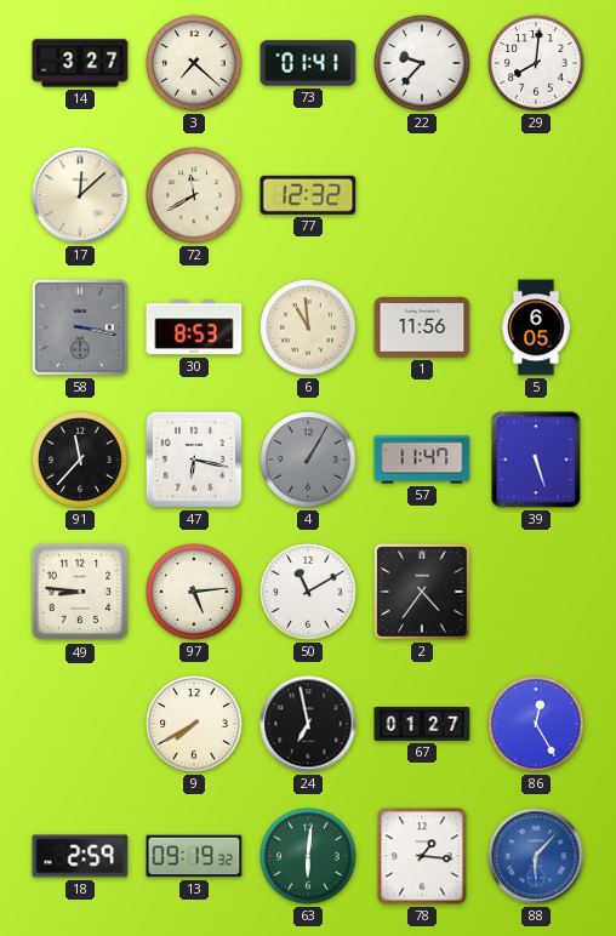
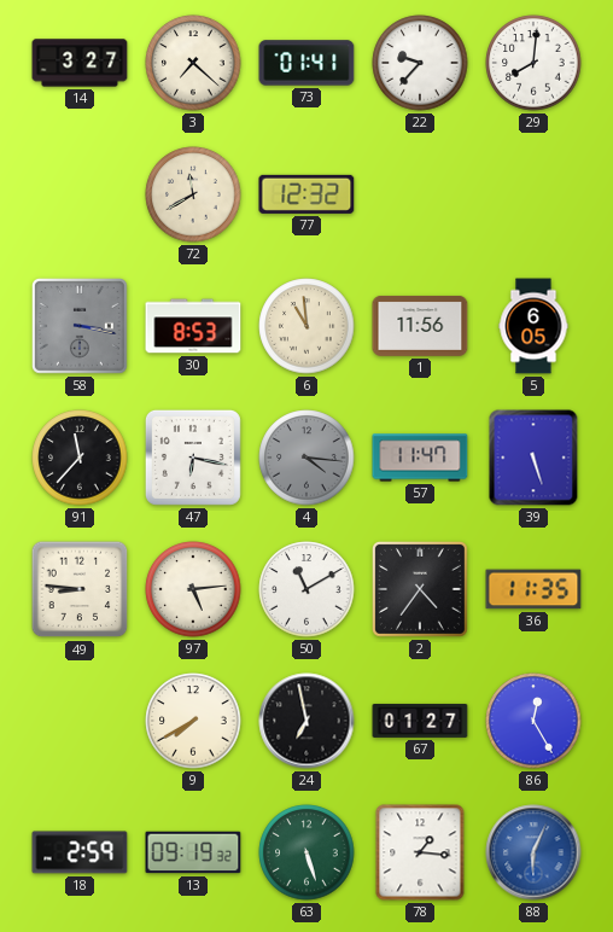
17: 12:08 -> none
4: 1:05 -> 4:16
36: none -> 11:35
63: 6:01 -> 5:27
88: 6:07 -> 6:04
